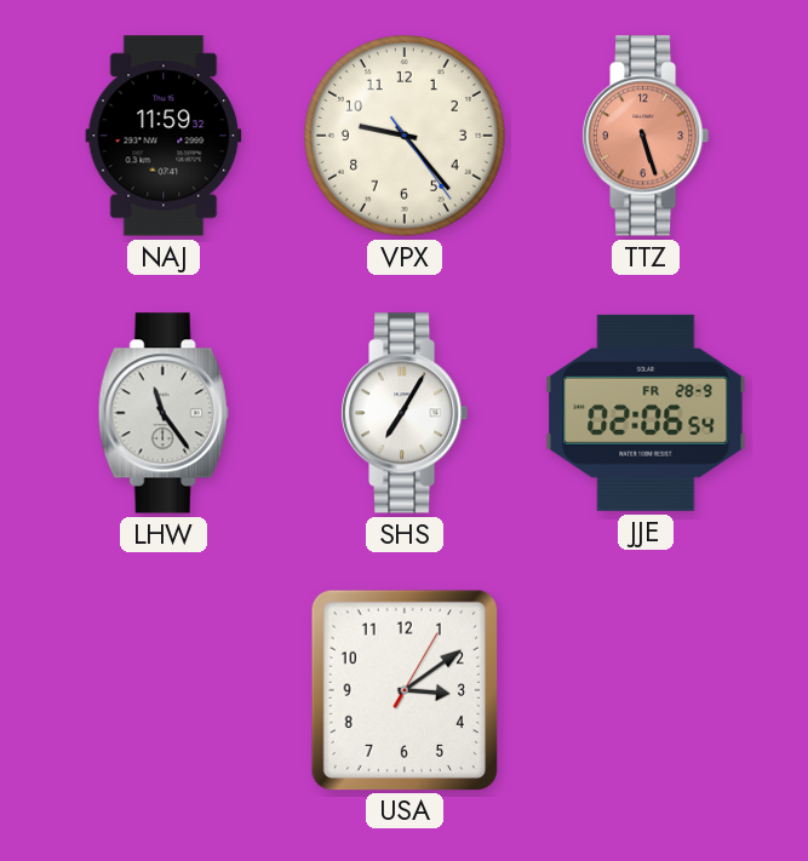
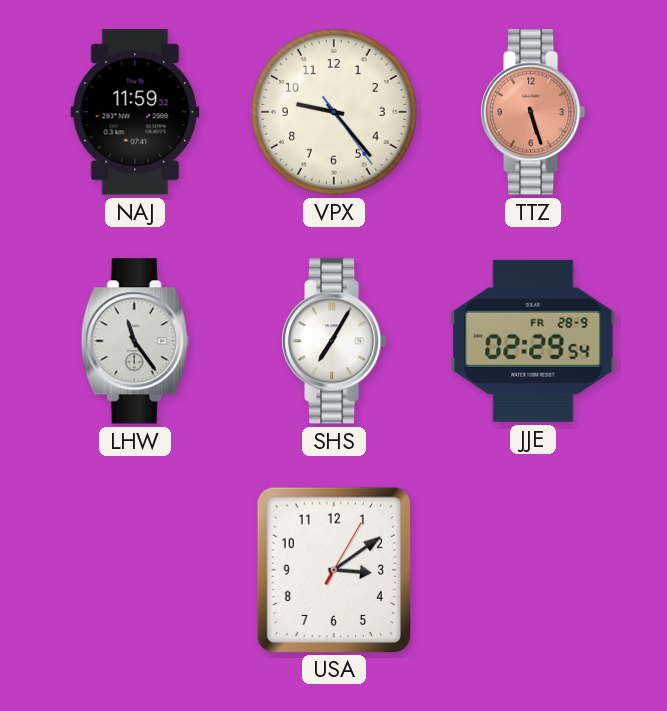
JJE: 02:06 -> 02:29
